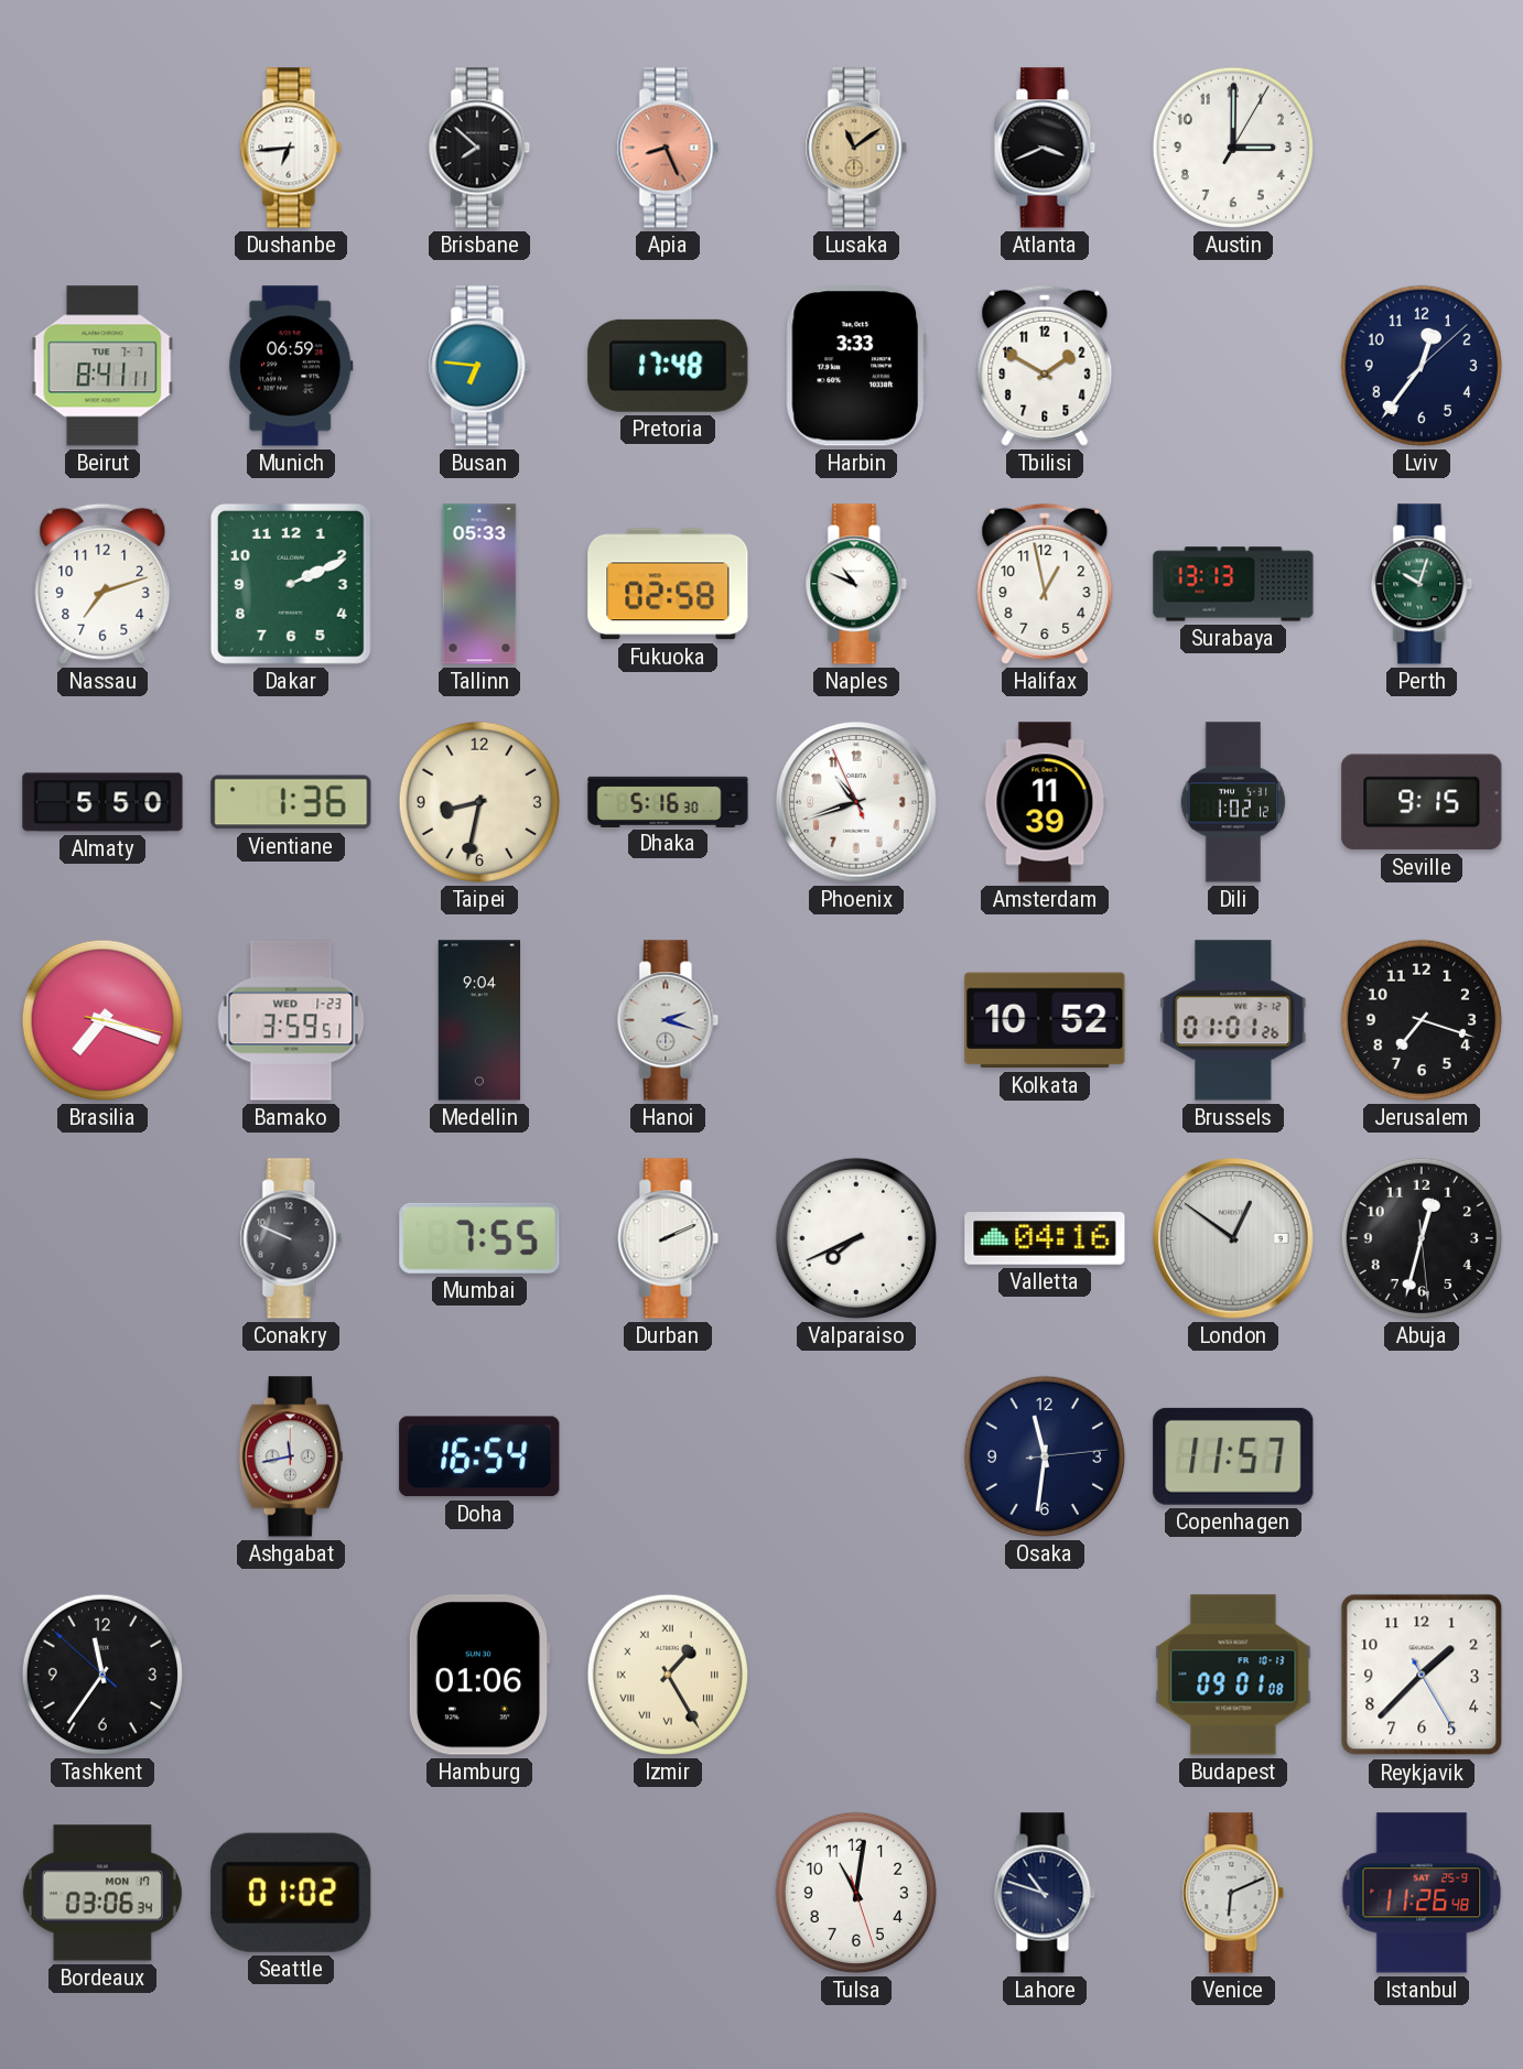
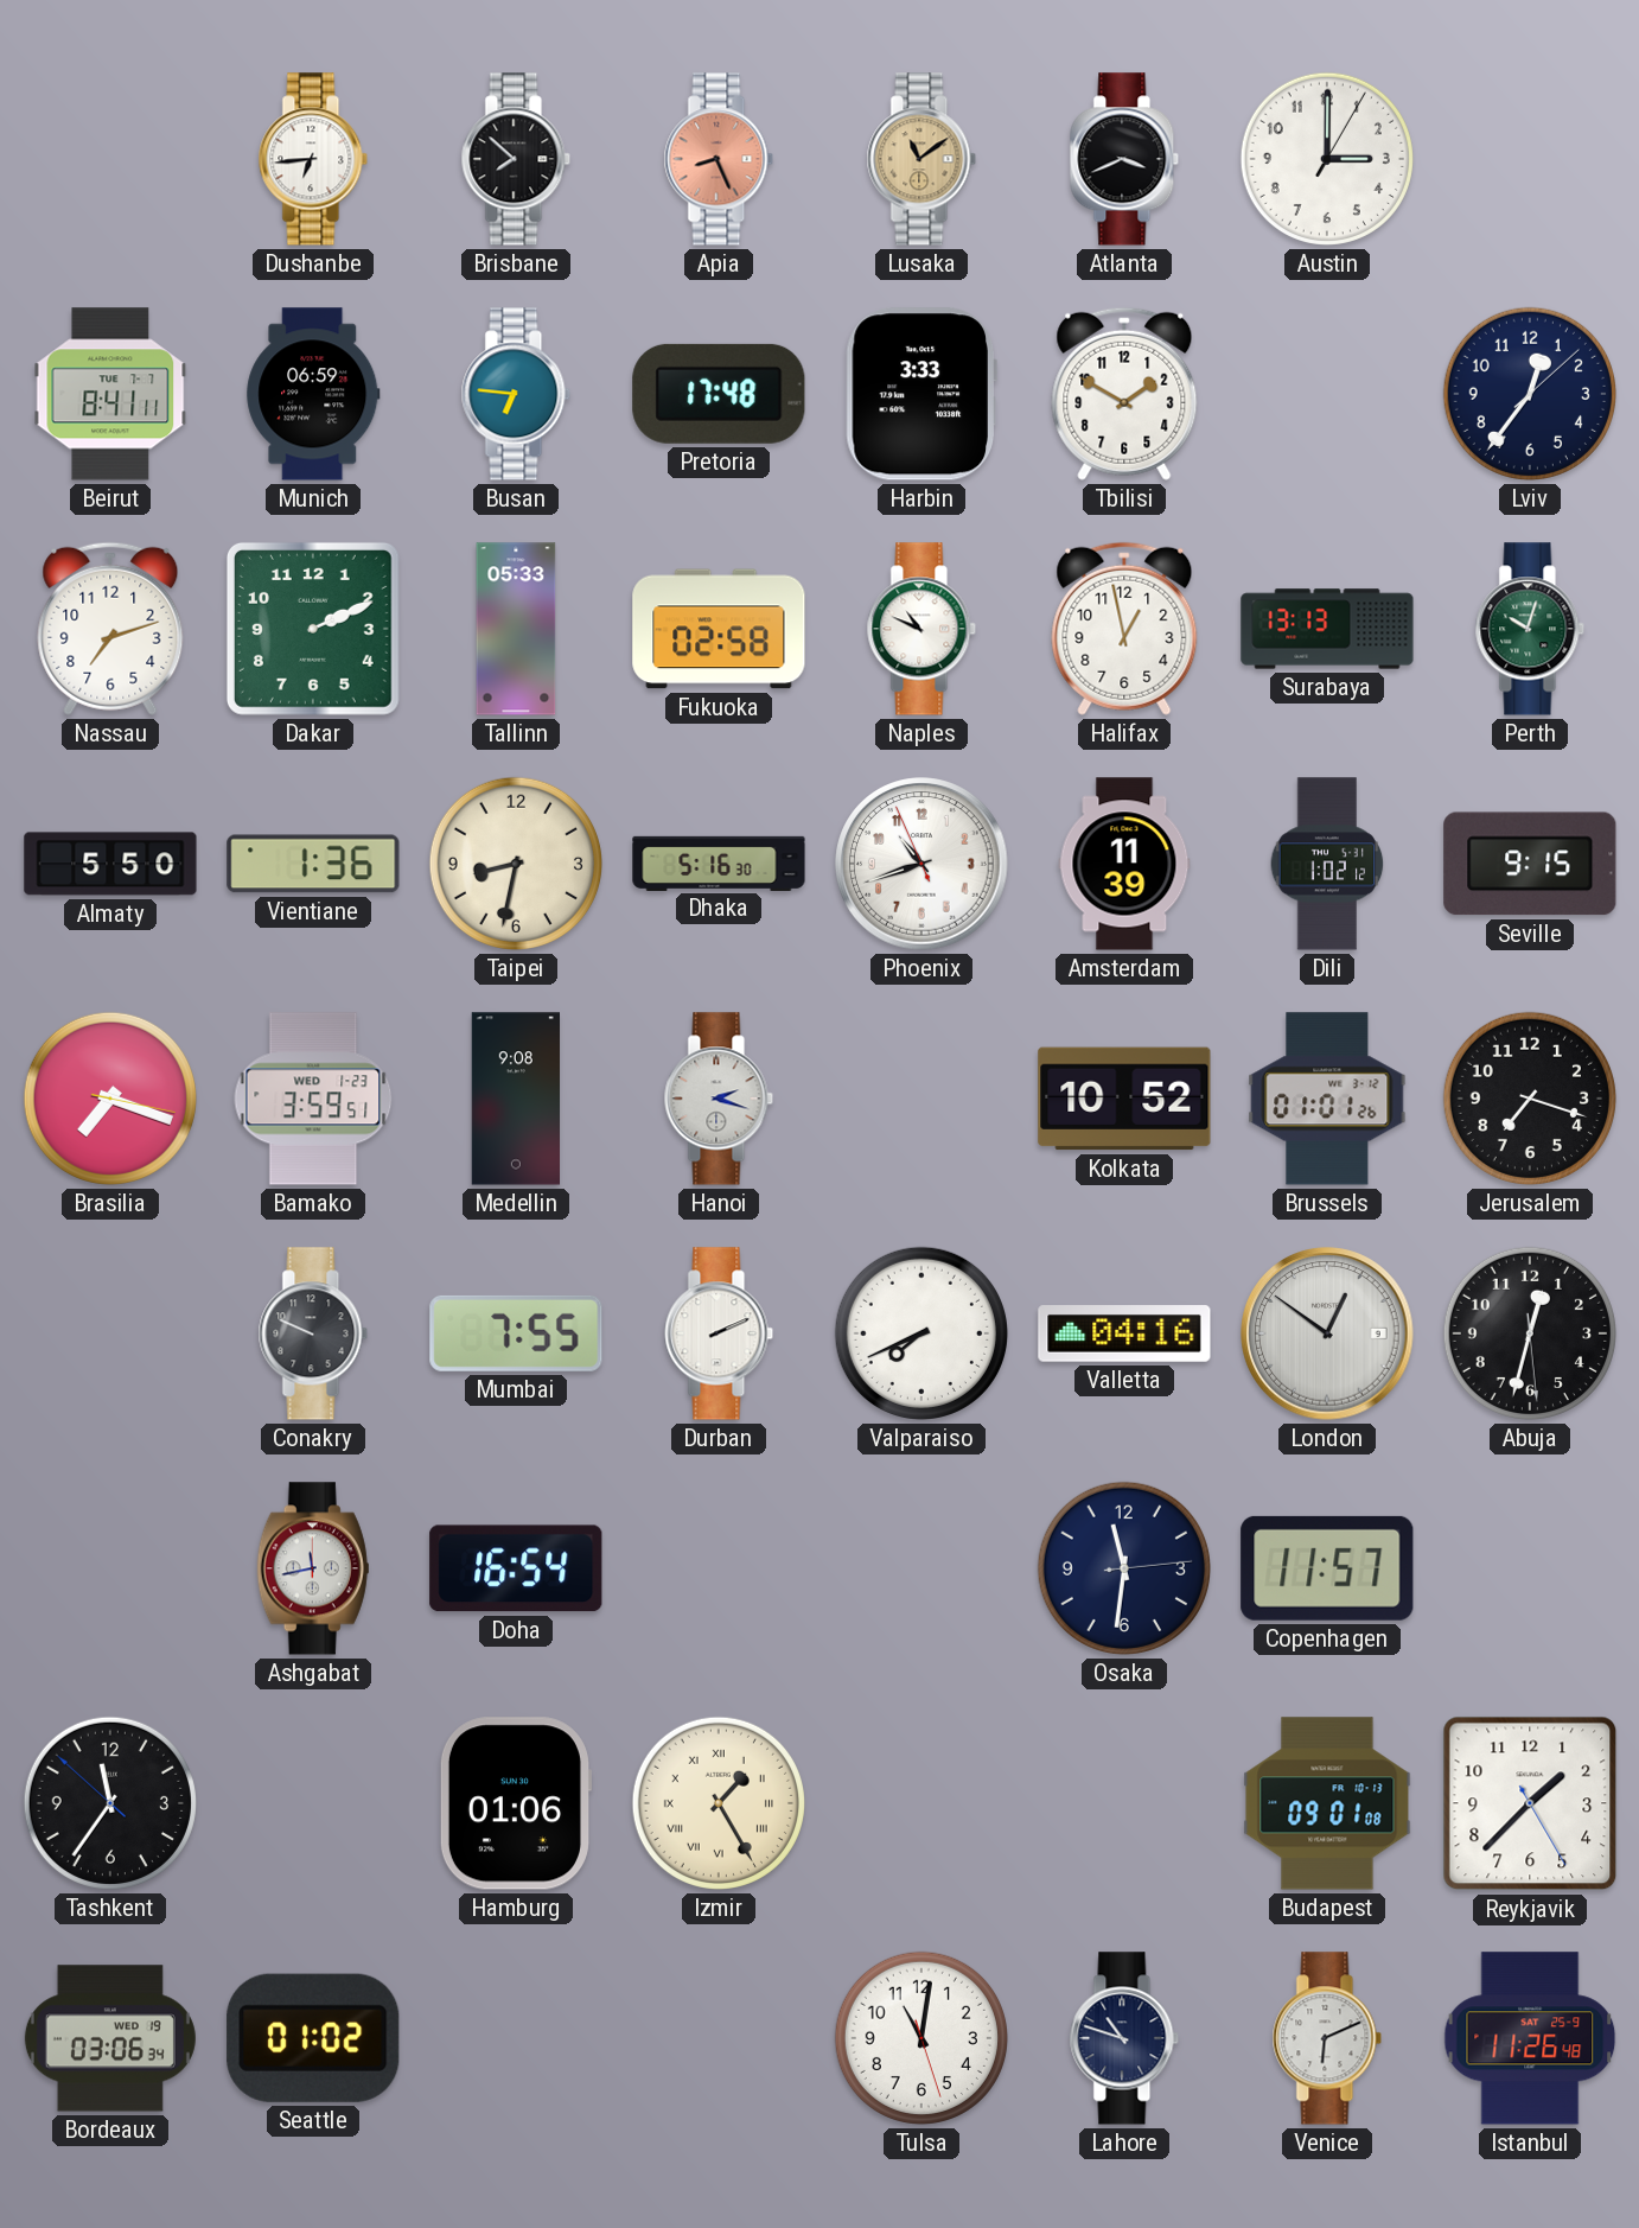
Medellin: 9:04 -> 9:08
Bordeaux date: MON 17 -> WED 19
